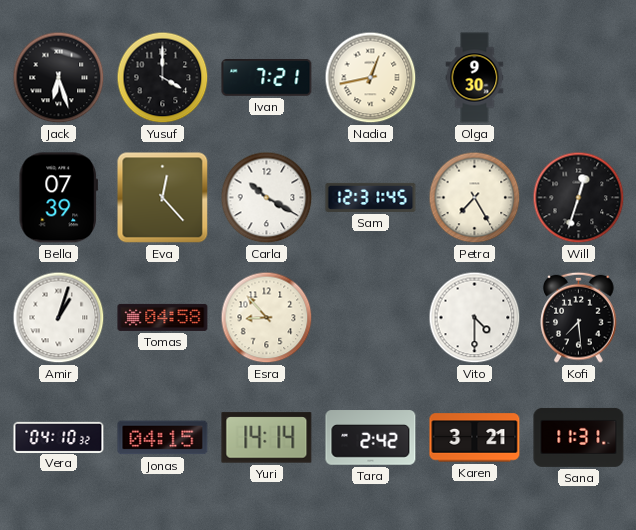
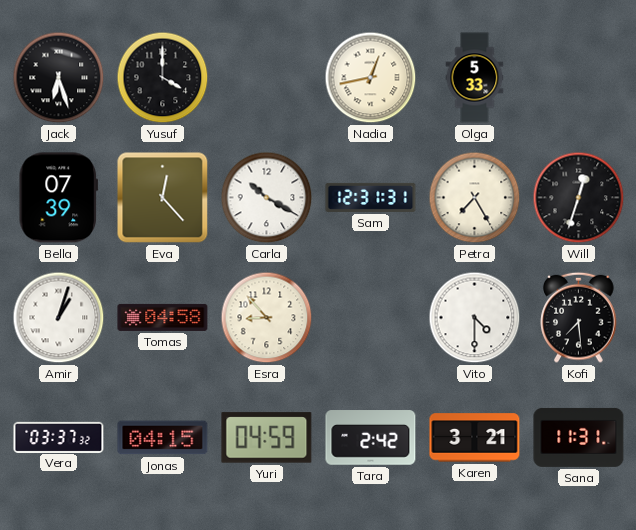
Ivan: 7:21 -> none
Olga: 9:30 -> 5:33
Sam: 12:31:45 -> 12:31:31
Vera: 04:10 -> 03:37
Yuri: 14:14 -> 04:59
